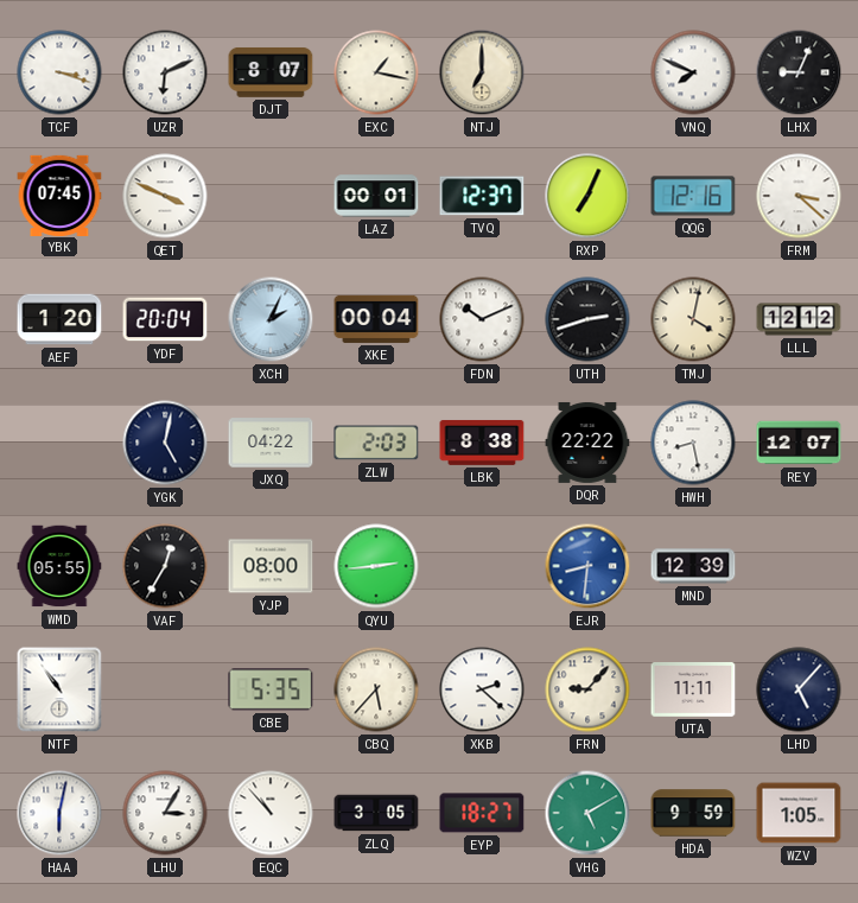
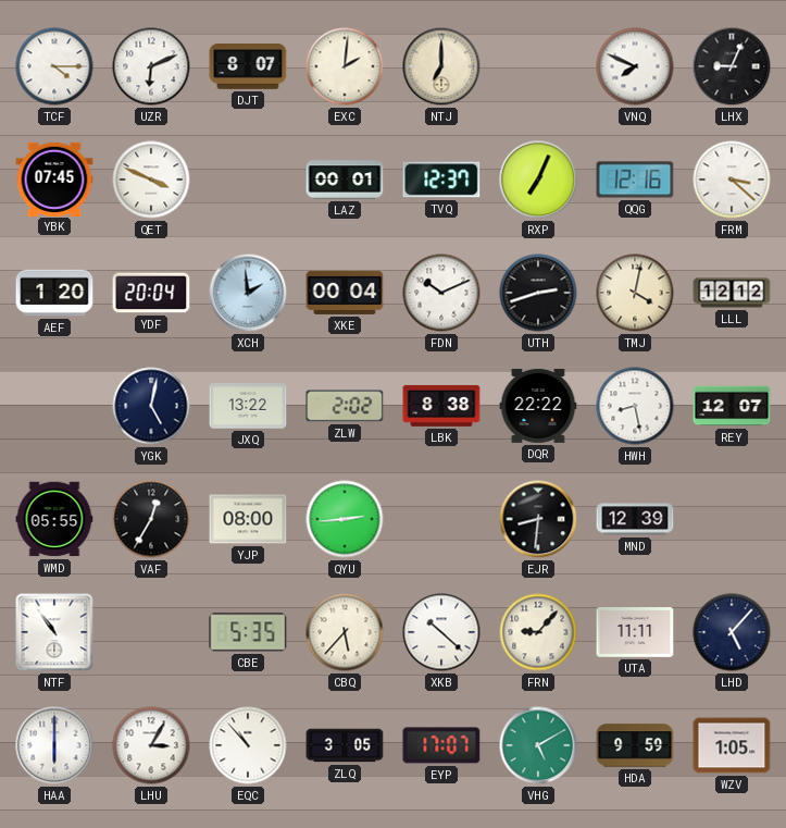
TCF: 3:18 -> 4:15
EXC: 1:17 -> 2:01
XCH: 2:04 -> 1:59
JXQ: 04:22 -> 13:22
ZLW: 2:03 -> 2:02
EJR dial: blue -> black
XKB: 2:22 -> 10:22
HAA: 6:02 -> 6:00
EYP: 18:27 -> 17:07
